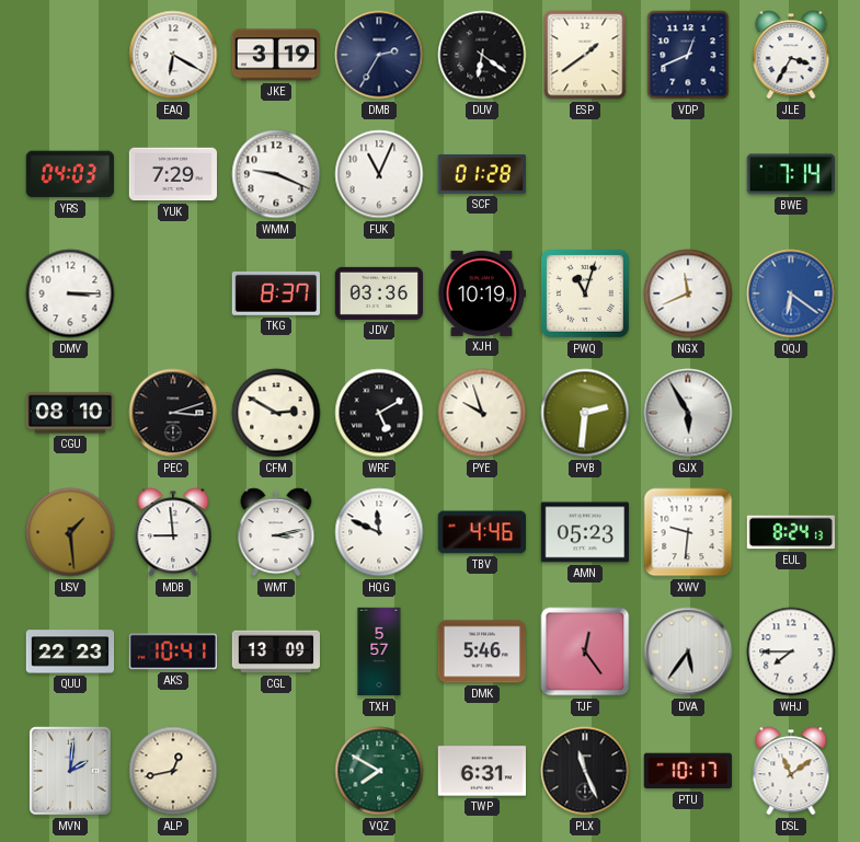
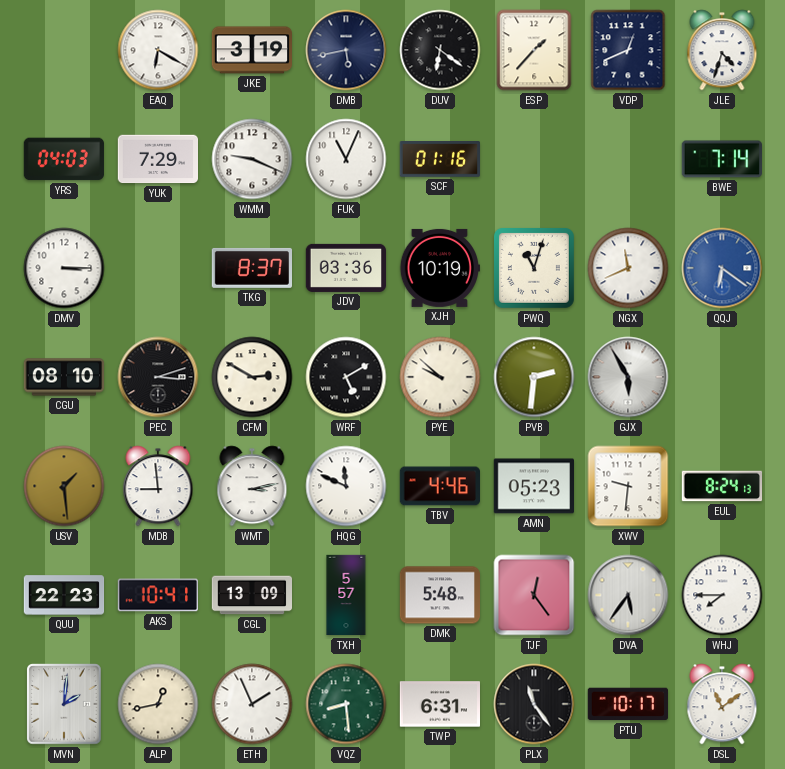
DMB: 2:35 -> 5:43
ESP: 1:39 -> 1:37
JLE: 3:35 -> 4:33
SCF: 01:28 -> 01:16
PYE: 9:57 -> 9:52
DMK: 5:46 -> 5:48
ETH: none -> 1:56
VQZ: 7:50 -> 8:29
PLX: 11:26 -> 11:24
